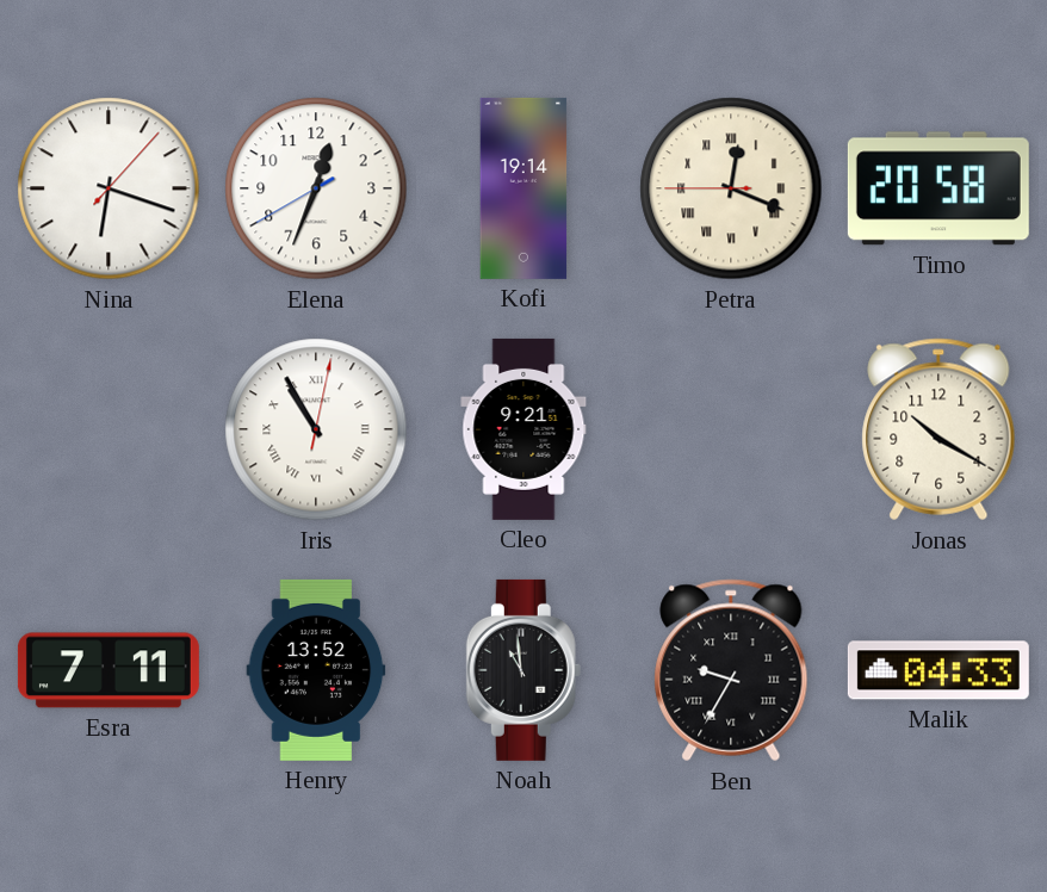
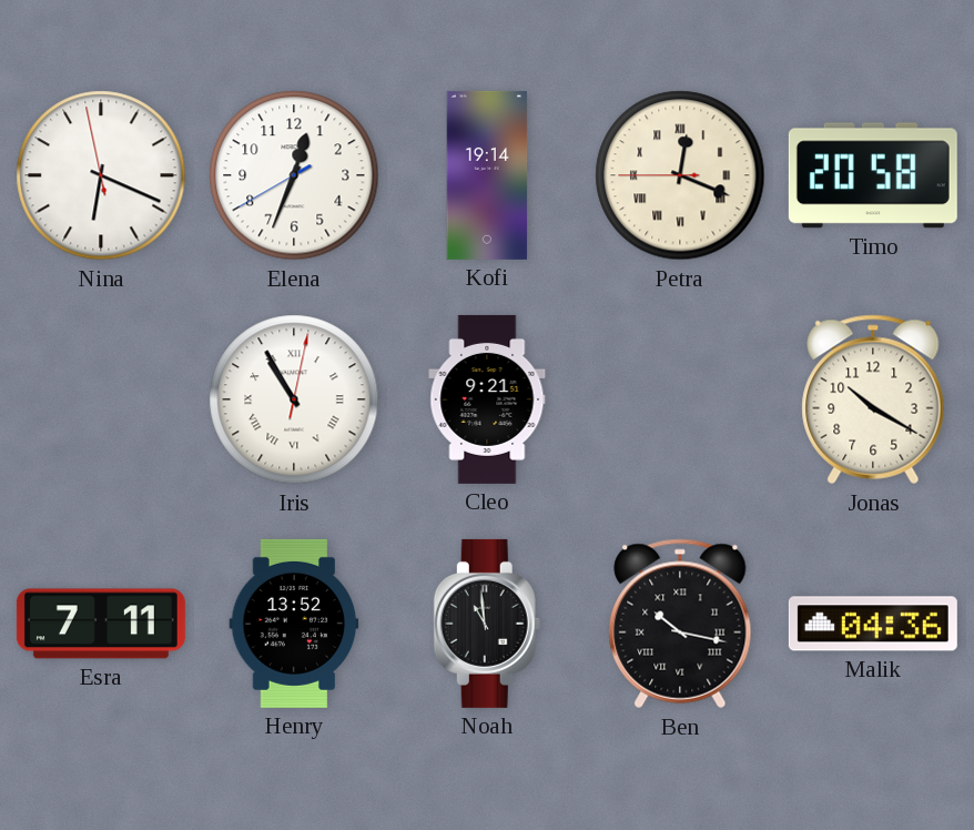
Nina: 6:18:07 -> 6:18:58
Ben: 9:35 -> 10:17
Malik: 04:33 -> 04:36
